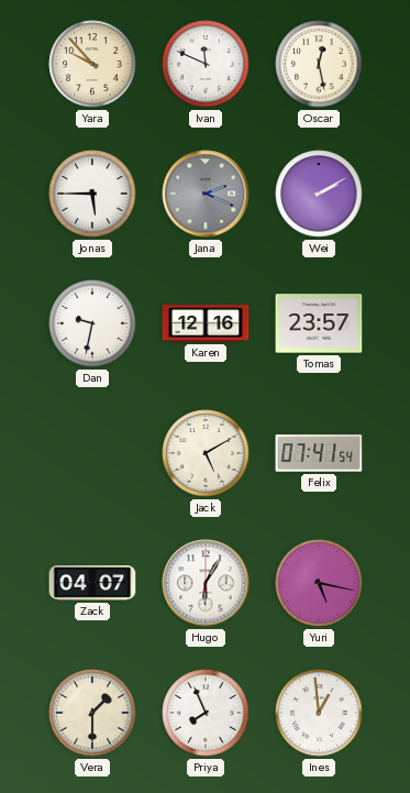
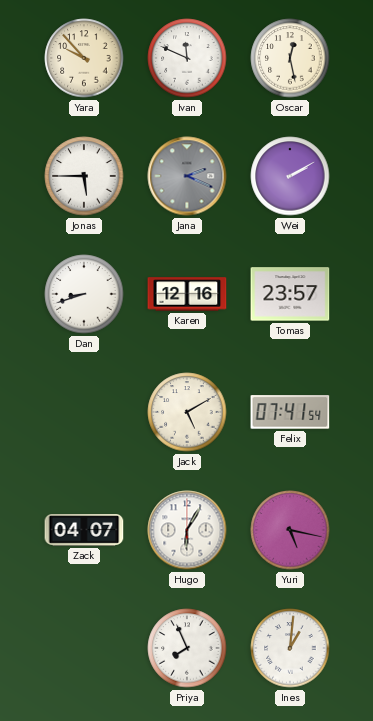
Dan: 9:32 -> 8:42
Vera: 1:30 -> none
Ines: 12:59 -> 1:01
